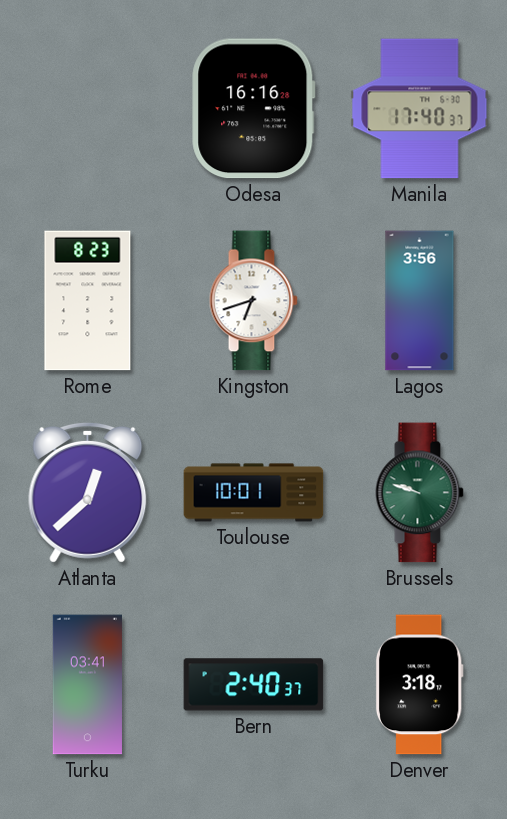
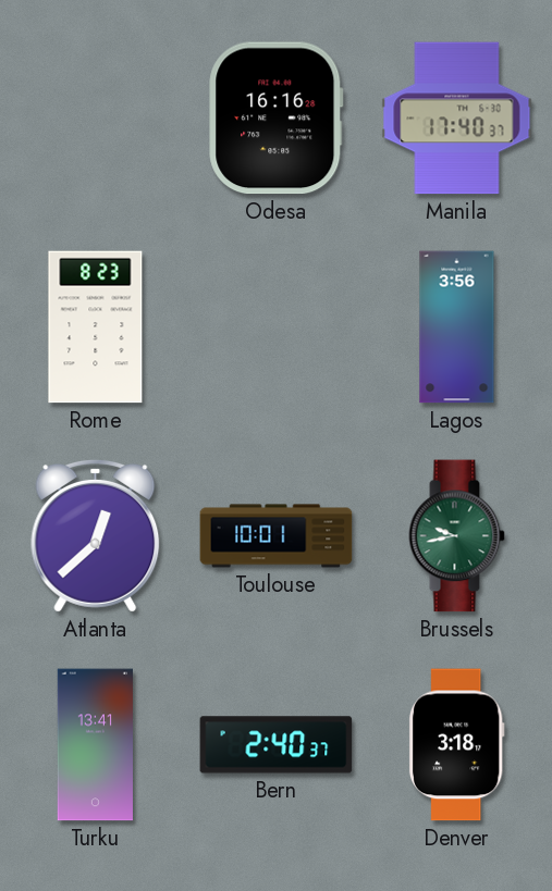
Kingston: 6:42 -> none
Brussels: 9:48 -> 9:43
Turku: 03:41 -> 13:41
